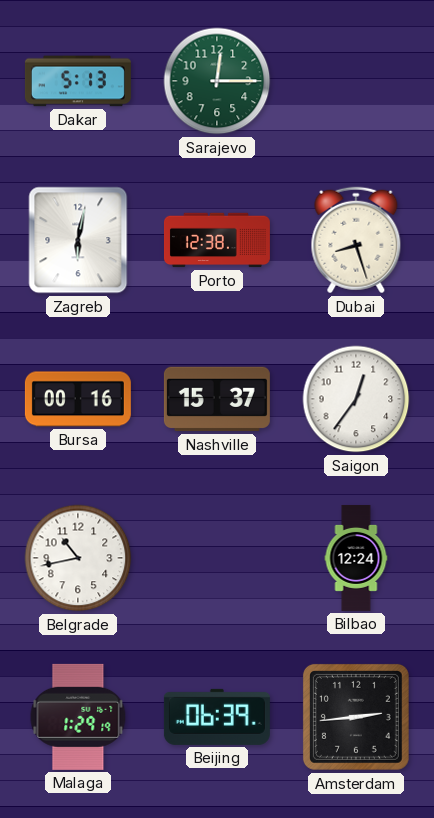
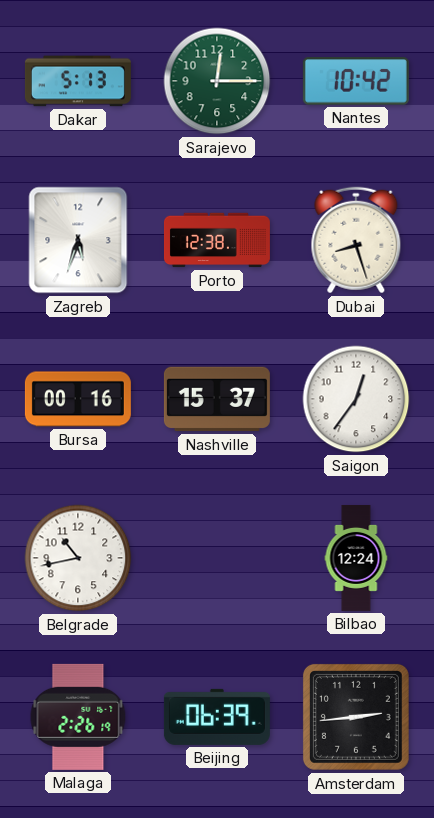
Nantes: none -> 10:42
Zagreb: 6:02 -> 5:33
Malaga: 1:29 -> 2:26
